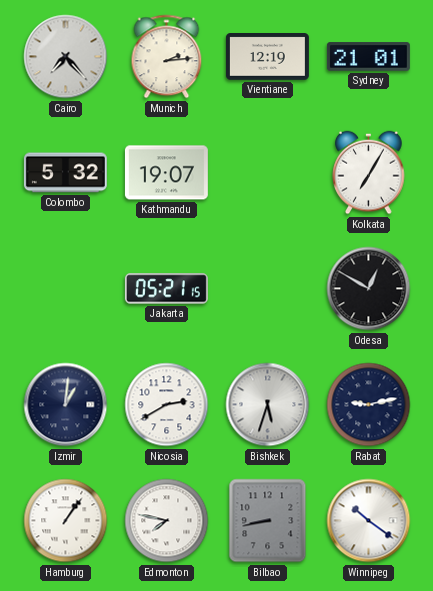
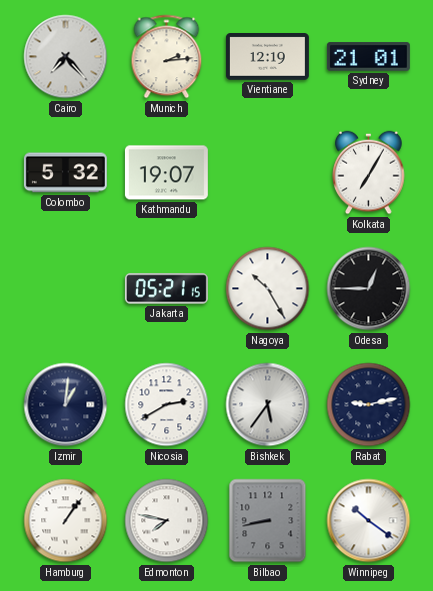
Nagoya: none -> 10:25
Odesa: 12:50 -> 12:45
Bishkek: 5:33 -> 5:36
